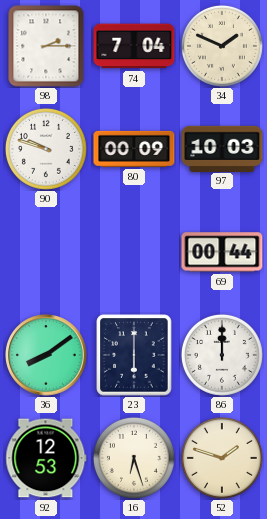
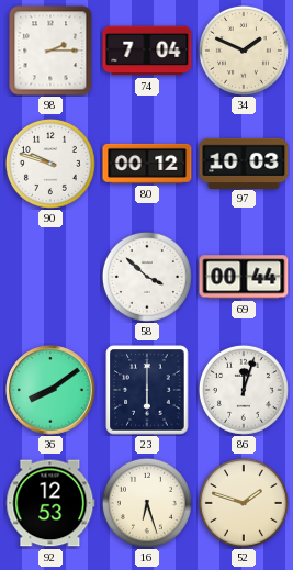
80: 00:09 -> 00:12
58: none -> 3:52
86: 12:00 -> 12:03
